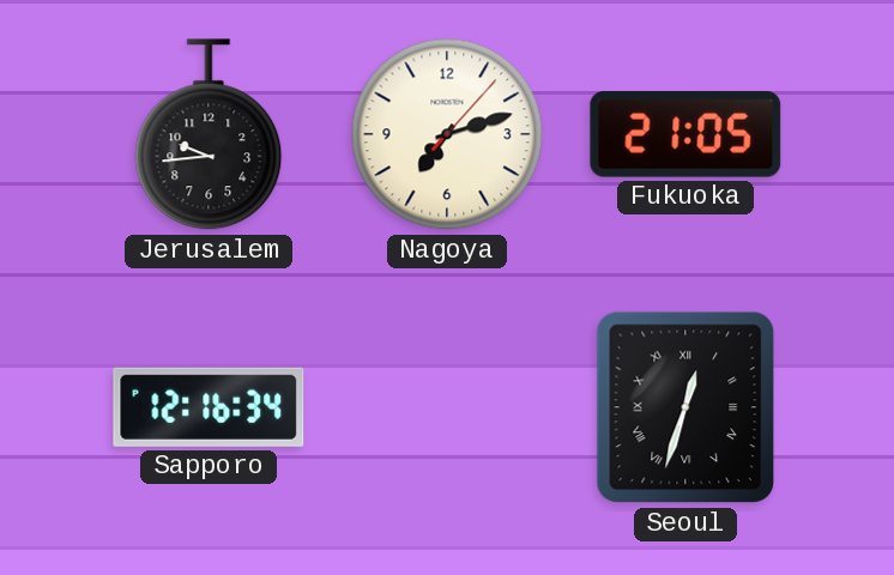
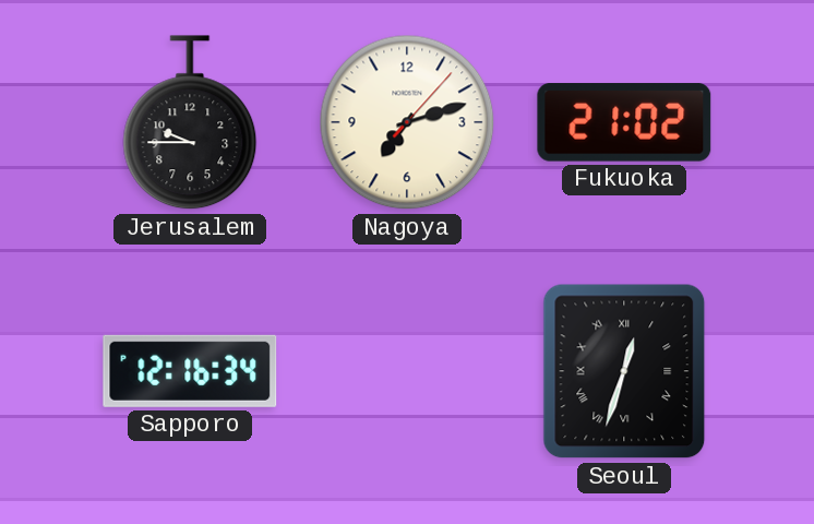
Jerusalem: 9:44 -> 9:45
Fukuoka: 21:05 -> 21:02
